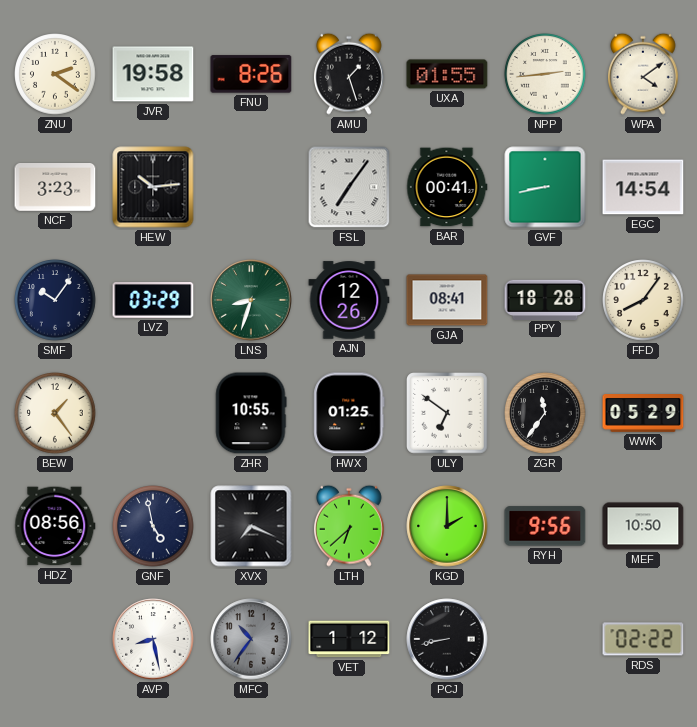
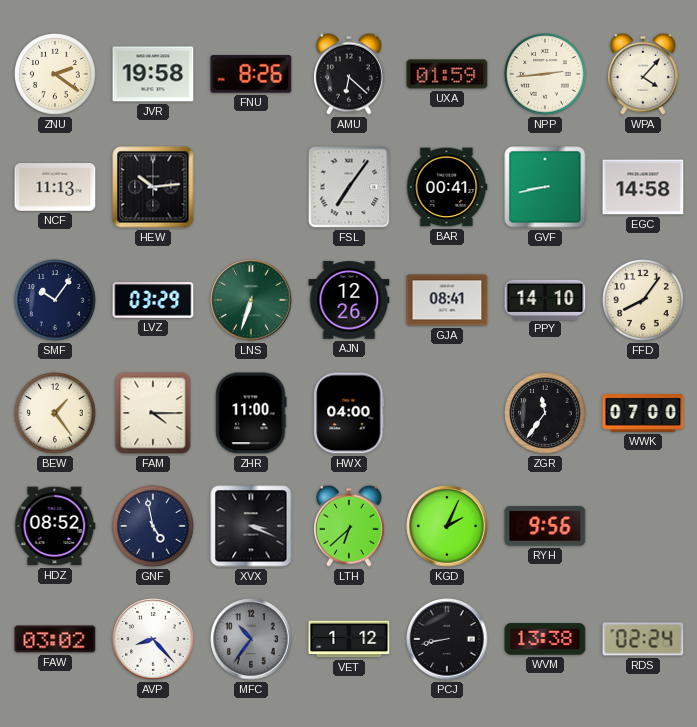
AMU: 1:27 -> 6:22
UXA: 01:55 -> 01:59
WPA: 4:09 -> 4:07
NCF: 3:23 -> 11:13
EGC: 14:54 -> 14:58
LNS: 8:33 -> 6:33
PPY: 18:28 -> 14:10
FAM: none -> 4:15
ZHR: 10:55 -> 11:00
HWX: 01:25 -> 04:00
ULY: 6:51 -> none
WWK: 05:29 -> 07:00
HDZ: 08:56 -> 08:52
XVX: 7:19 -> 3:19
KGD: 2:00 -> 2:04
MEF: 10:50 -> none
FAW: none -> 03:02
AVP: 8:28 -> 8:23
WVM: none -> 13:38
RDS: 02:22 -> 02:24
